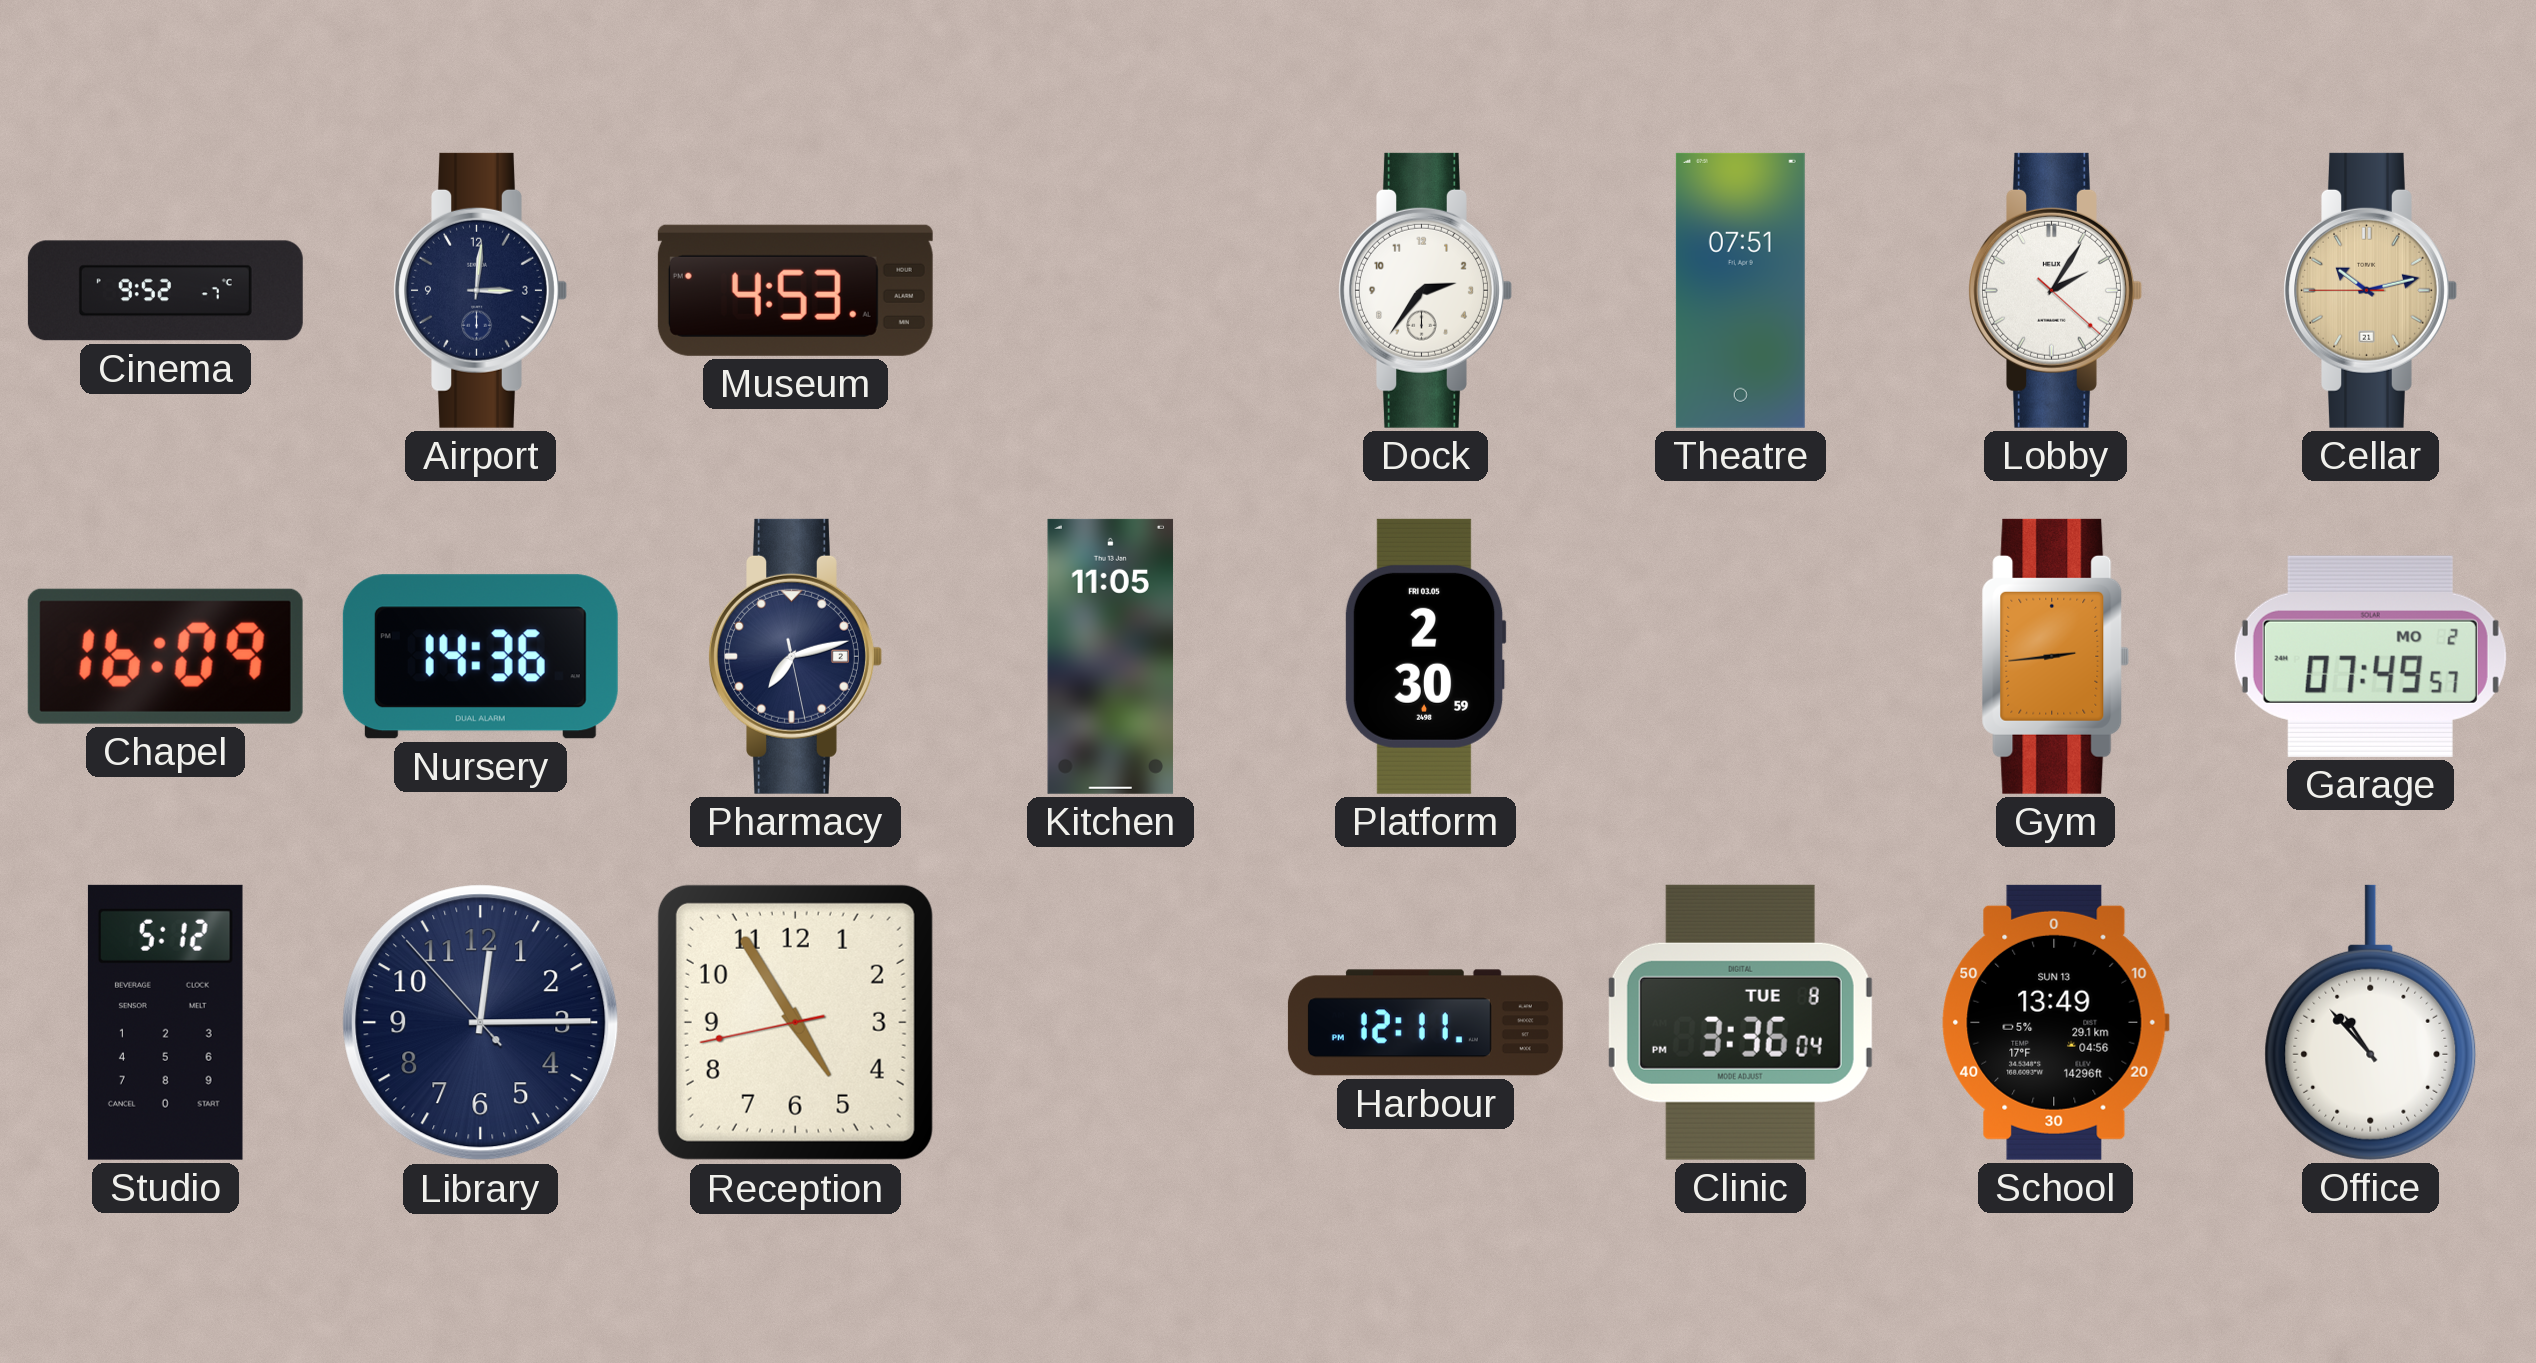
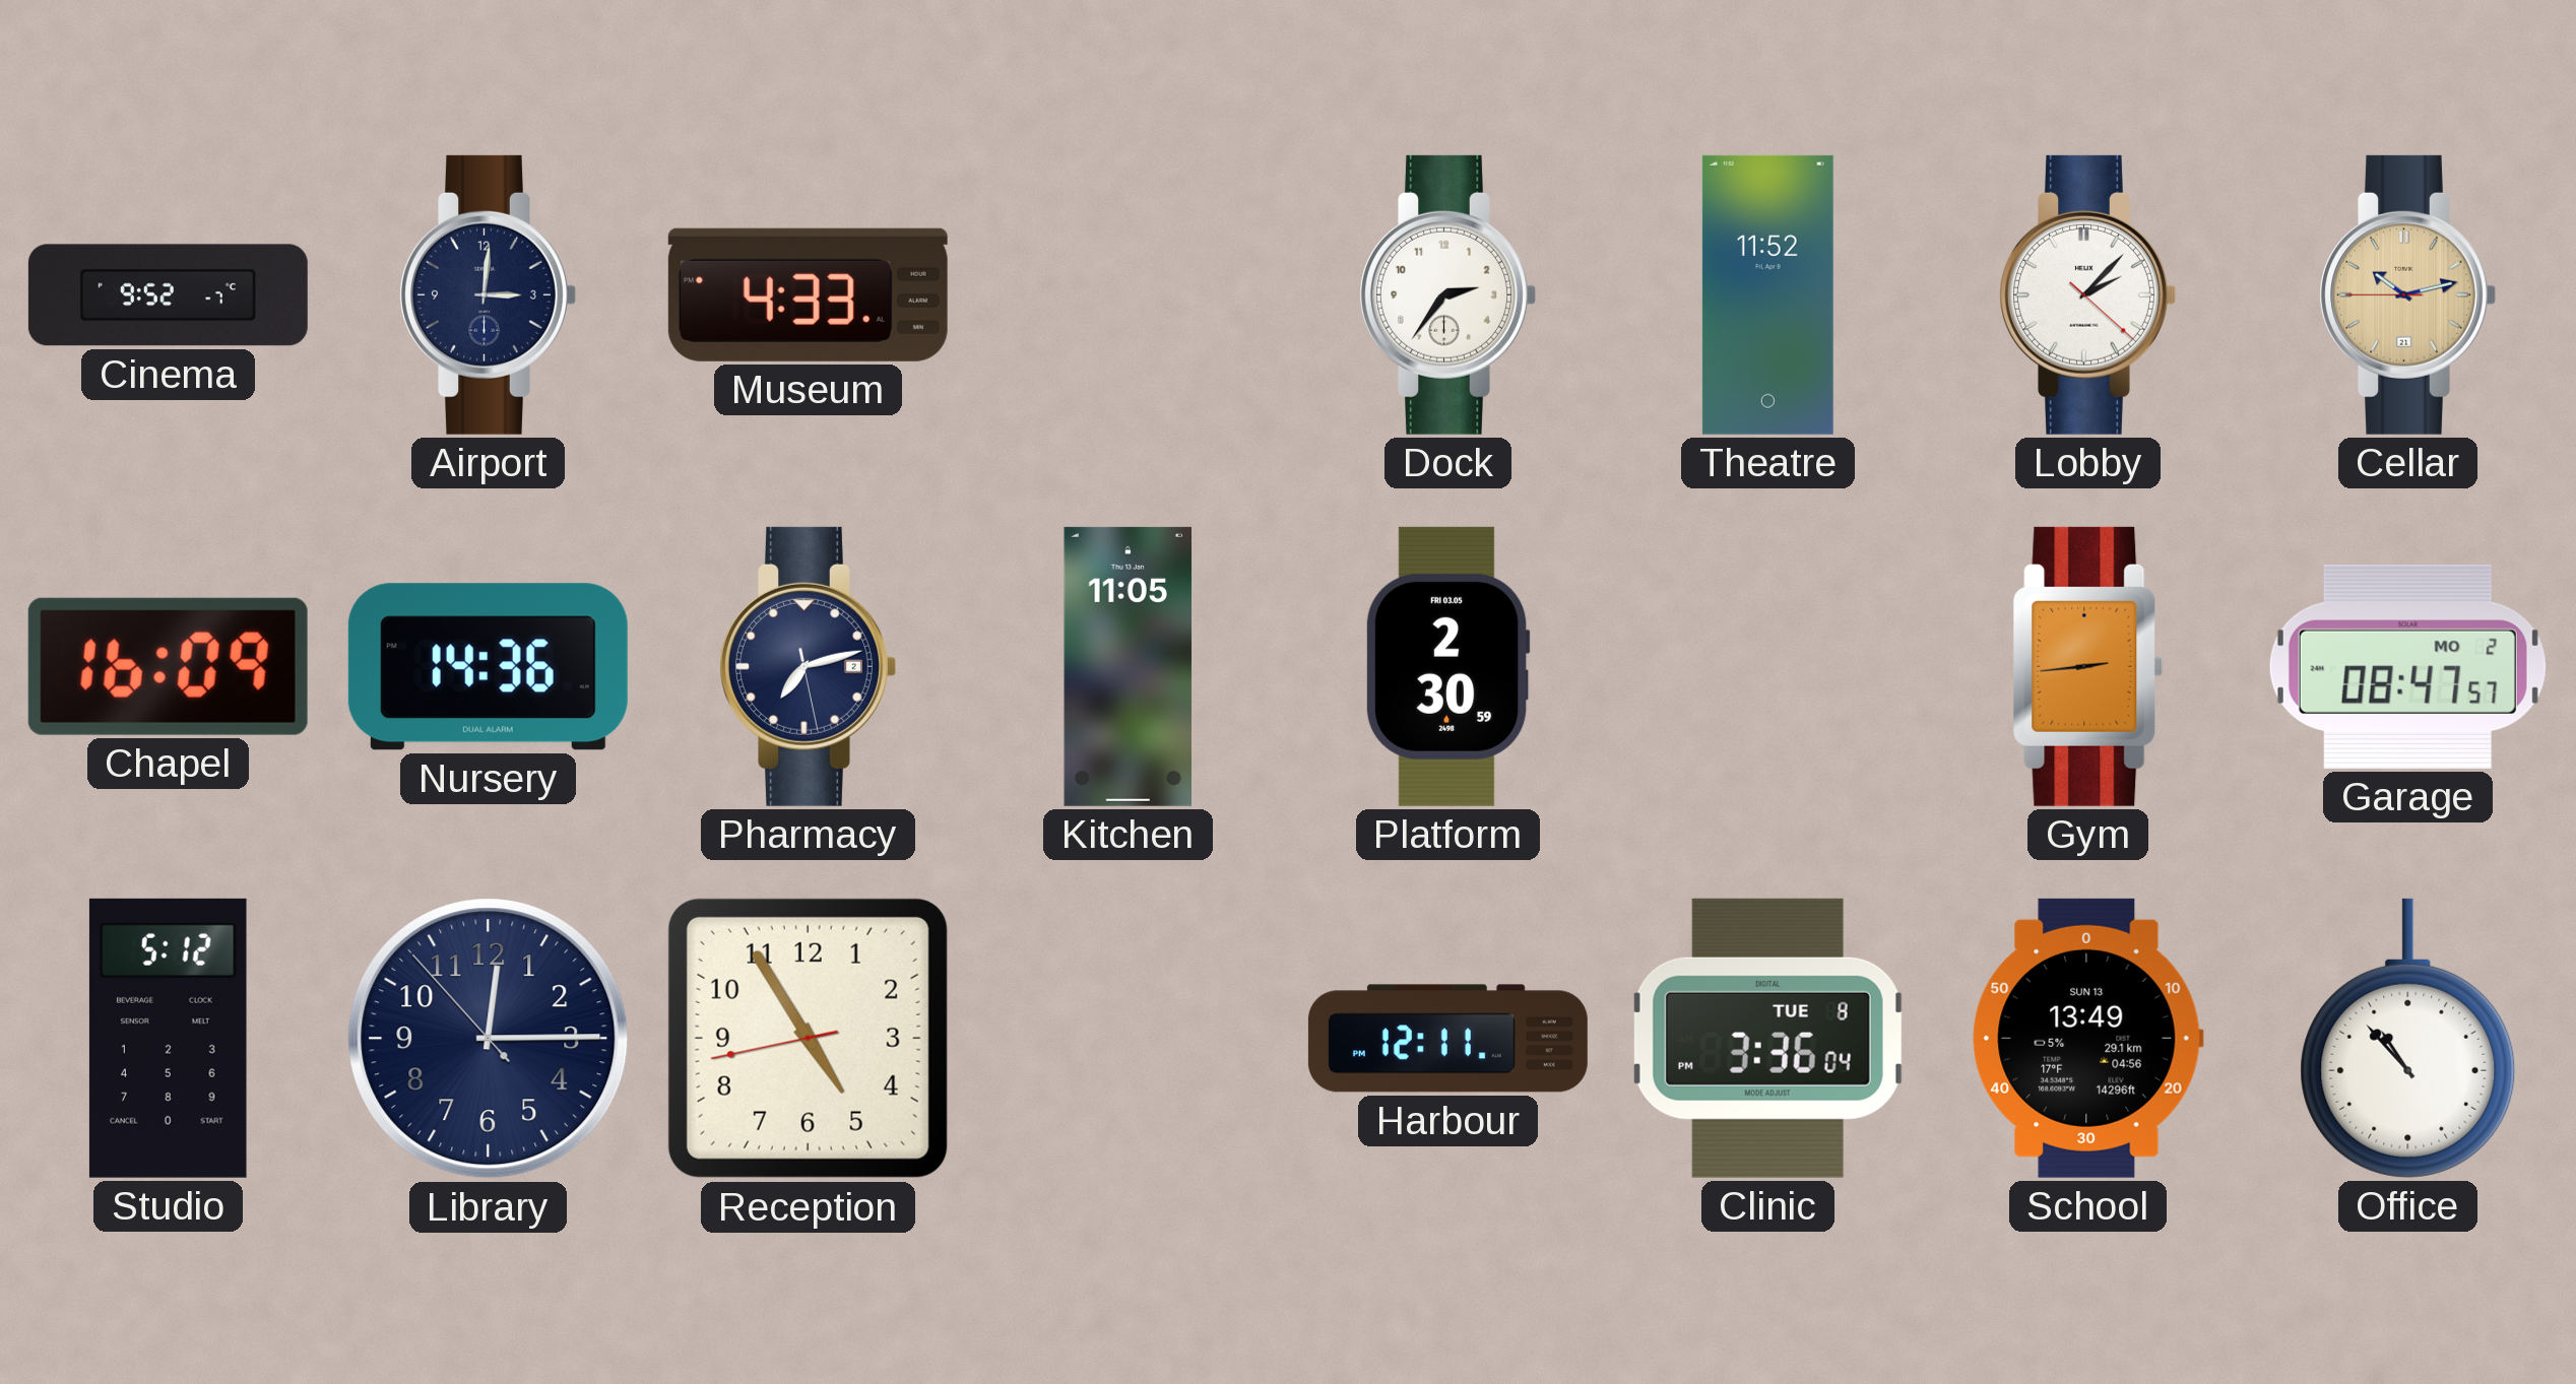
Museum: 4:53 -> 4:33
Theatre: 07:51 -> 11:52
Lobby: 2:05 -> 2:07
Garage: 07:49 -> 08:47
